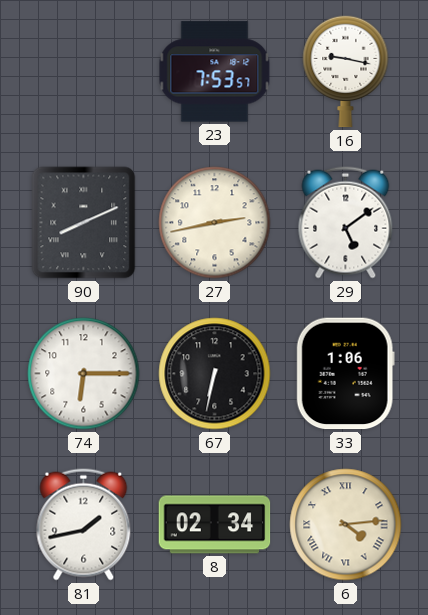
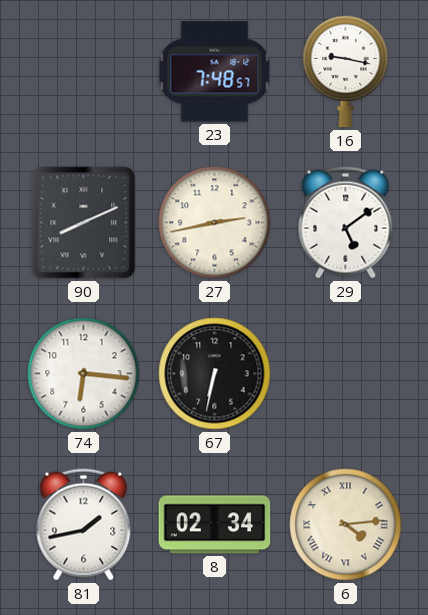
23: 7:53 -> 7:48
74: 6:15 -> 6:16
33: 1:06 -> none
